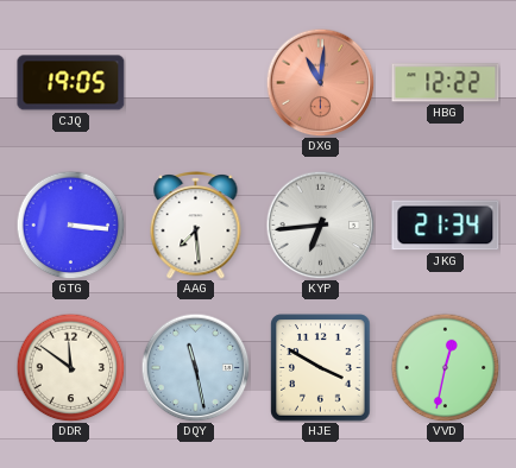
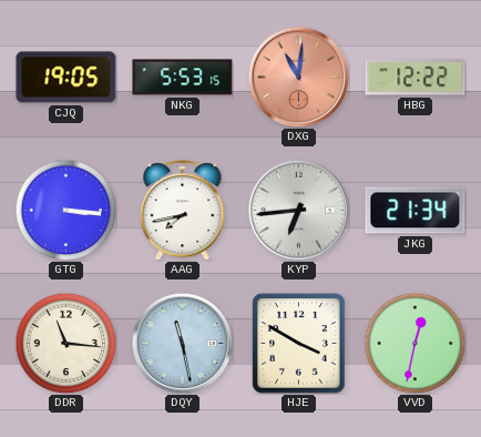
NKG: none -> 5:53
AAG: 7:29 -> 7:43
DDR: 11:51 -> 11:16
